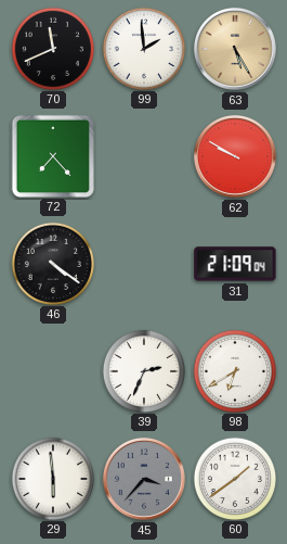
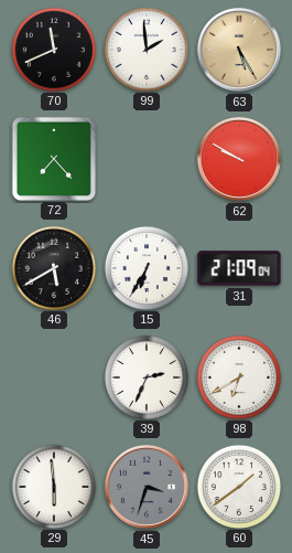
46: 4:21 -> 5:40
15: none -> 6:35
45: 3:37 -> 3:33
